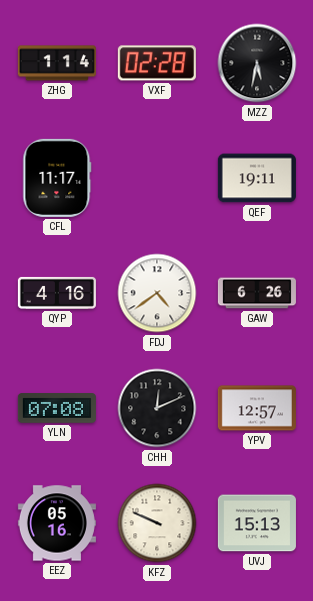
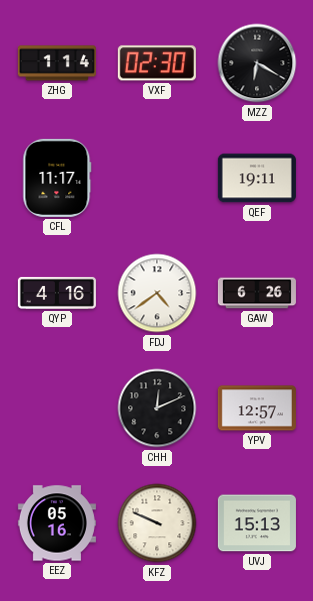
VXF: 02:28 -> 02:30
MZZ: 5:32 -> 6:20
YLN: 07:08 -> none
